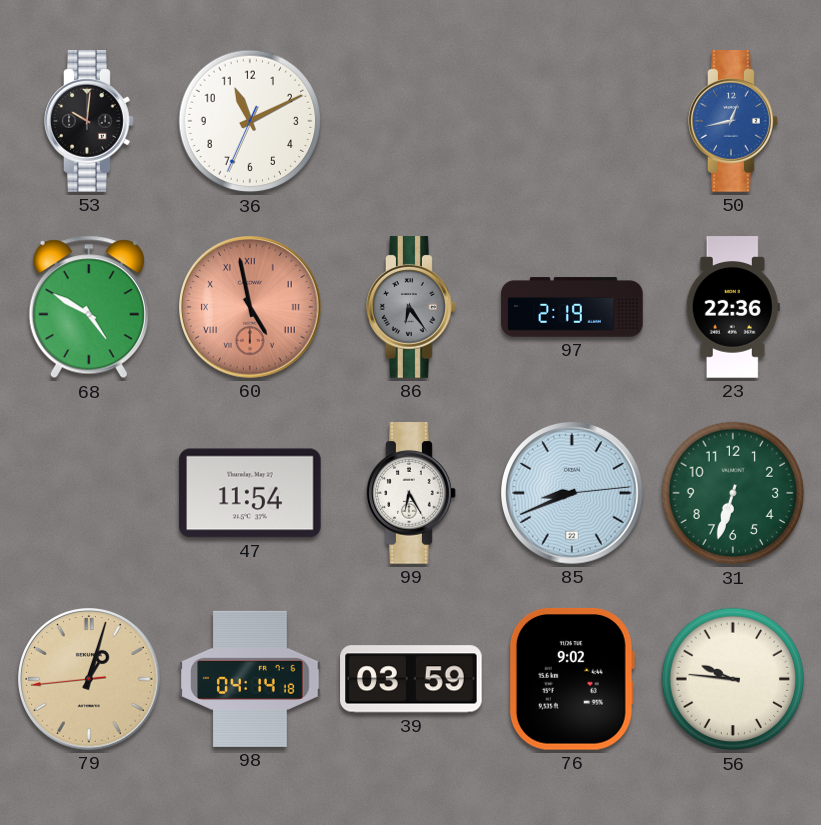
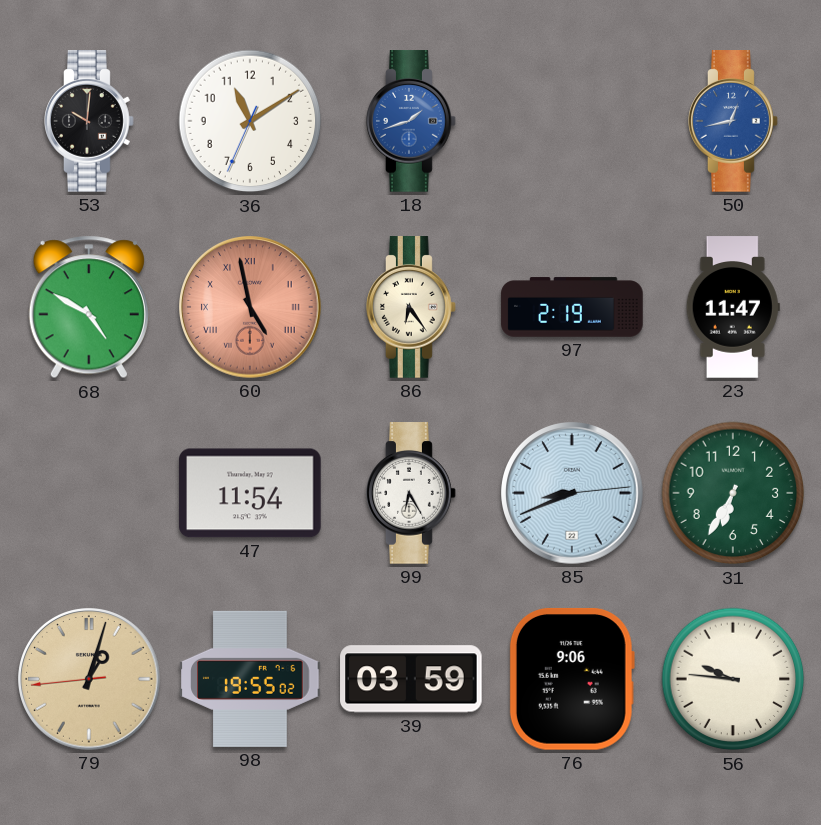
36: 11:10 -> 11:09
18: none -> 1:42
86 dial: grey -> cream
23: 22:36 -> 11:47
31: 6:33 -> 6:35
98: 04:14 -> 19:55
76: 9:02 -> 9:06
